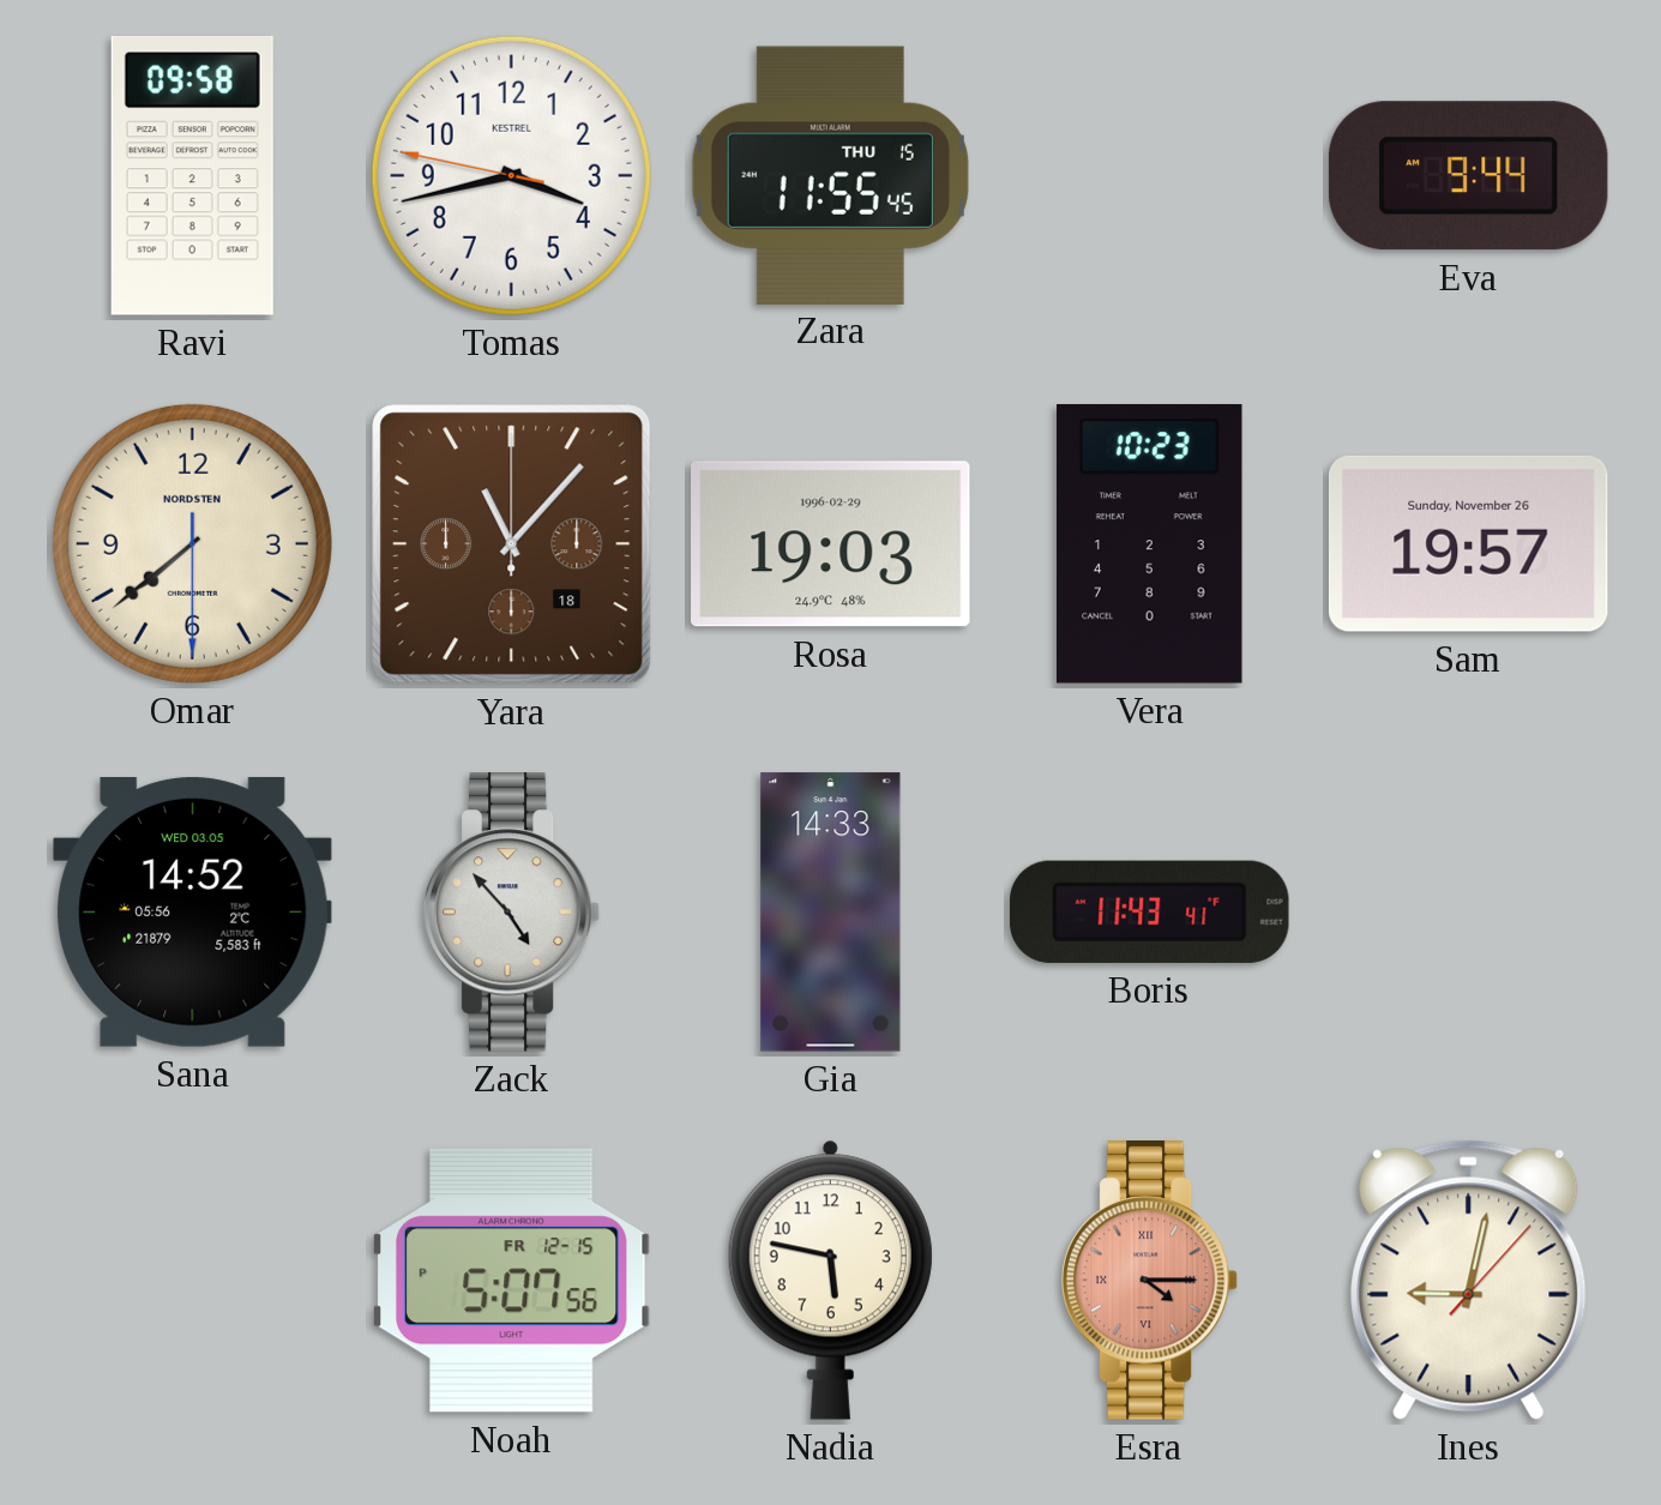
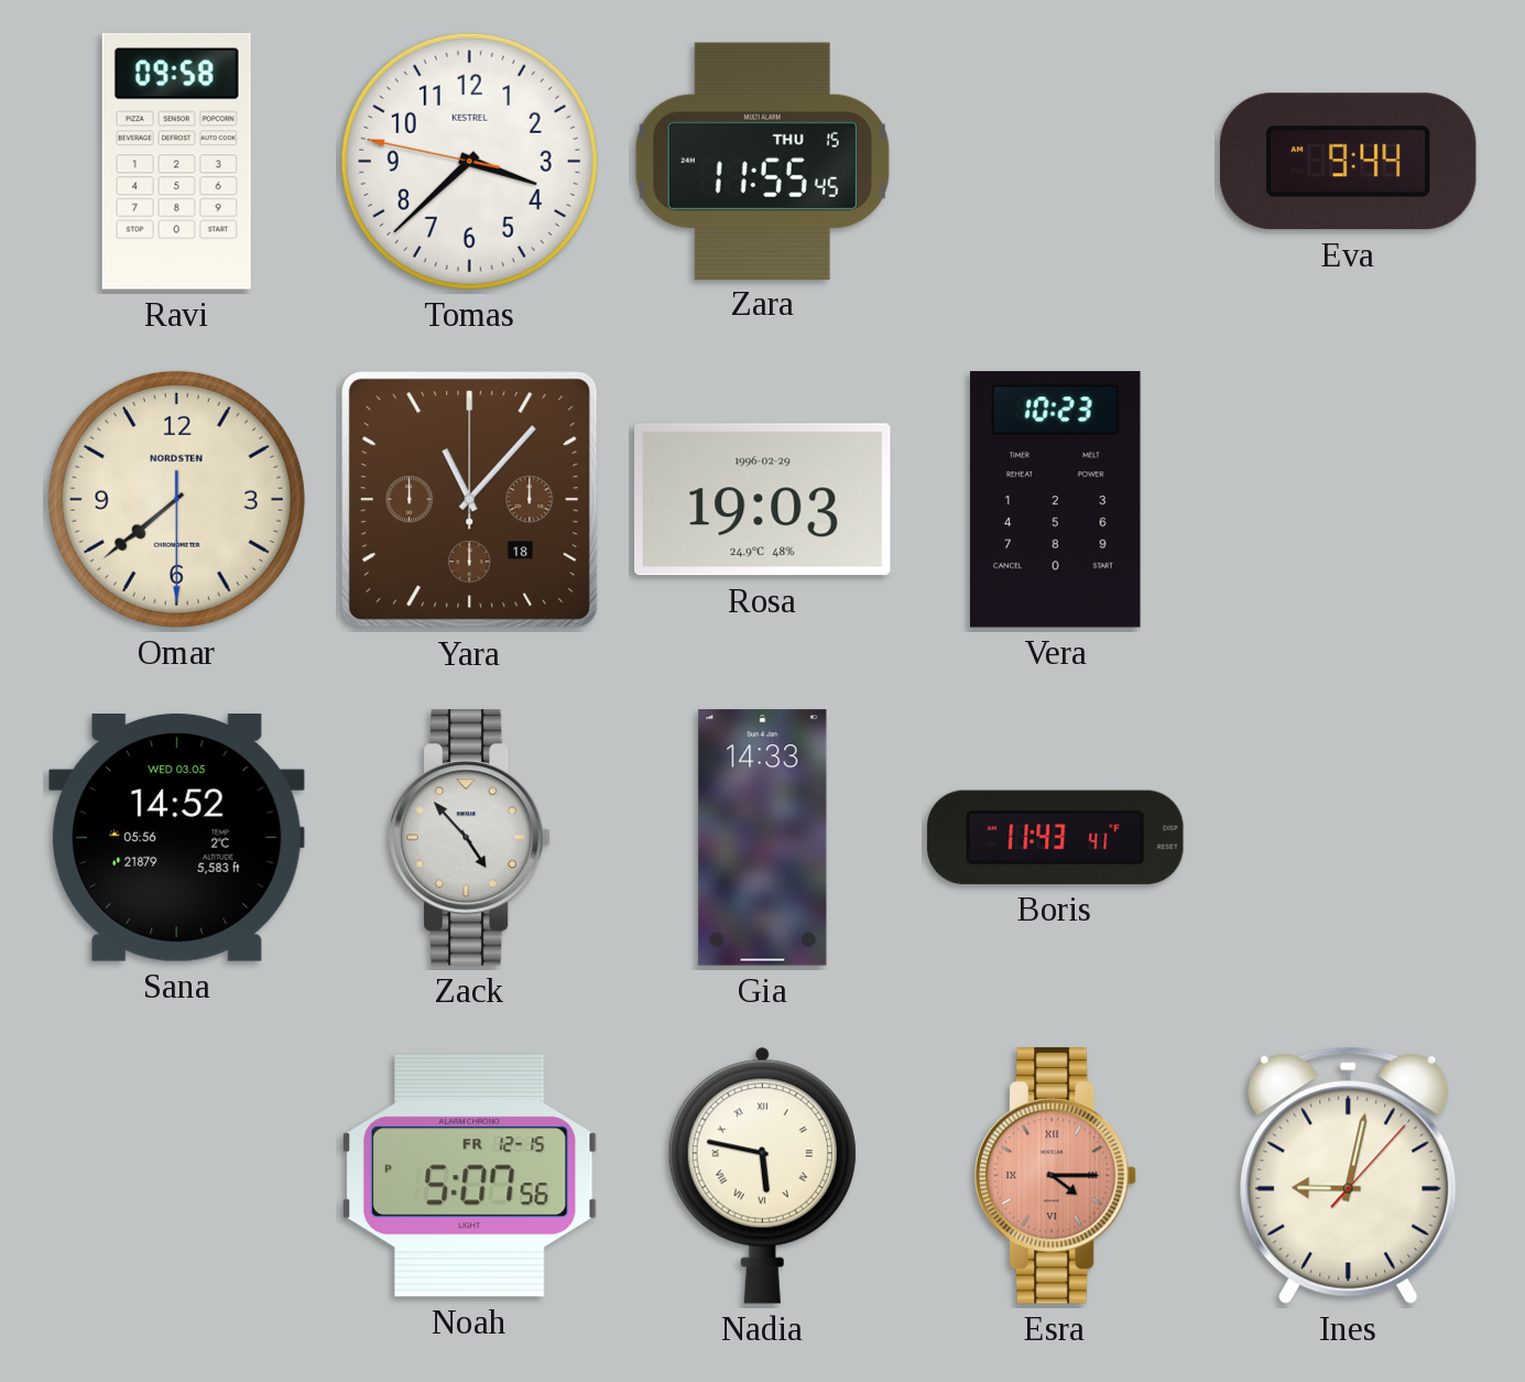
Tomas: 3:42 -> 3:37
Sam: 19:57 -> none
Nadia numerals: Arabic -> Roman
